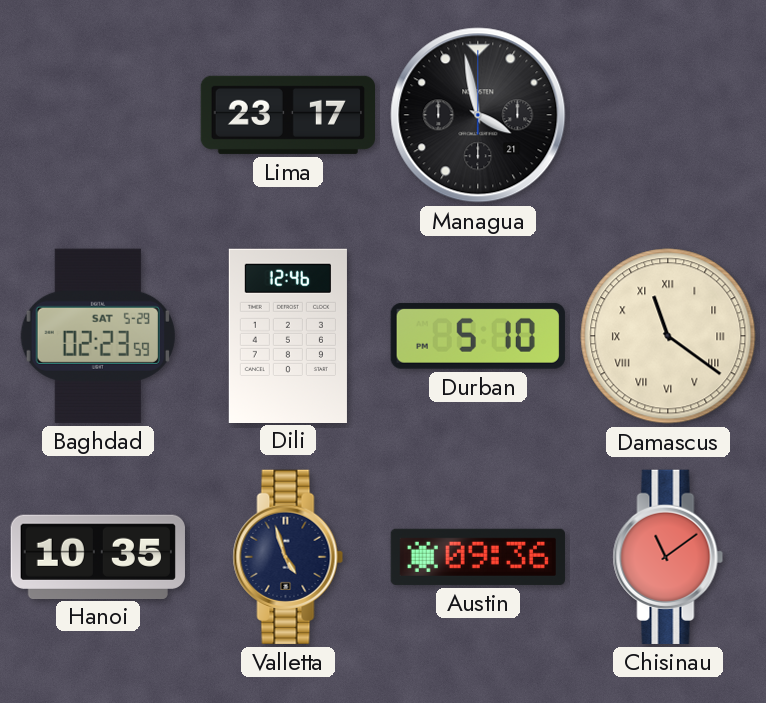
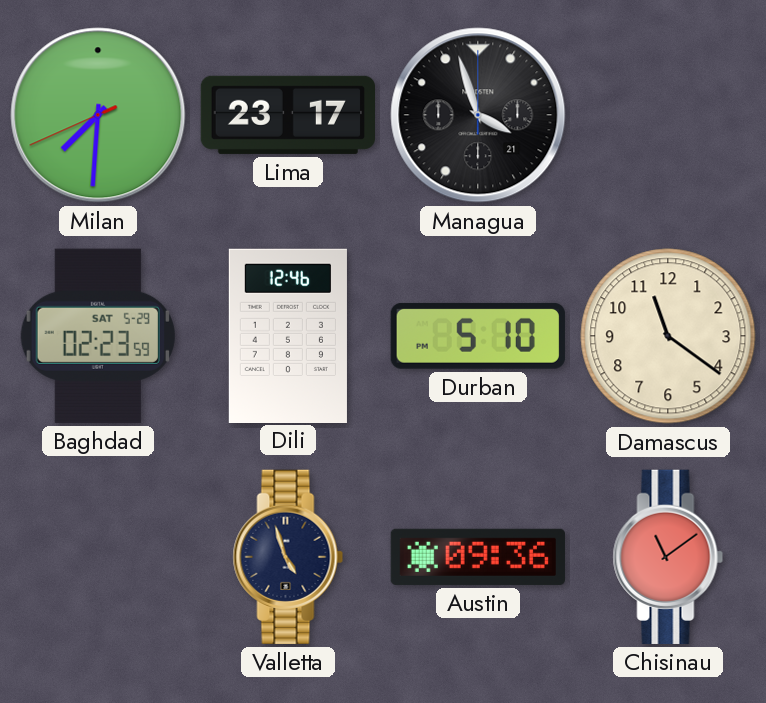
Milan: none -> 7:30
Managua: 3:58 -> 3:57
Damascus numerals: Roman -> Arabic
Hanoi: 10:35 -> none
